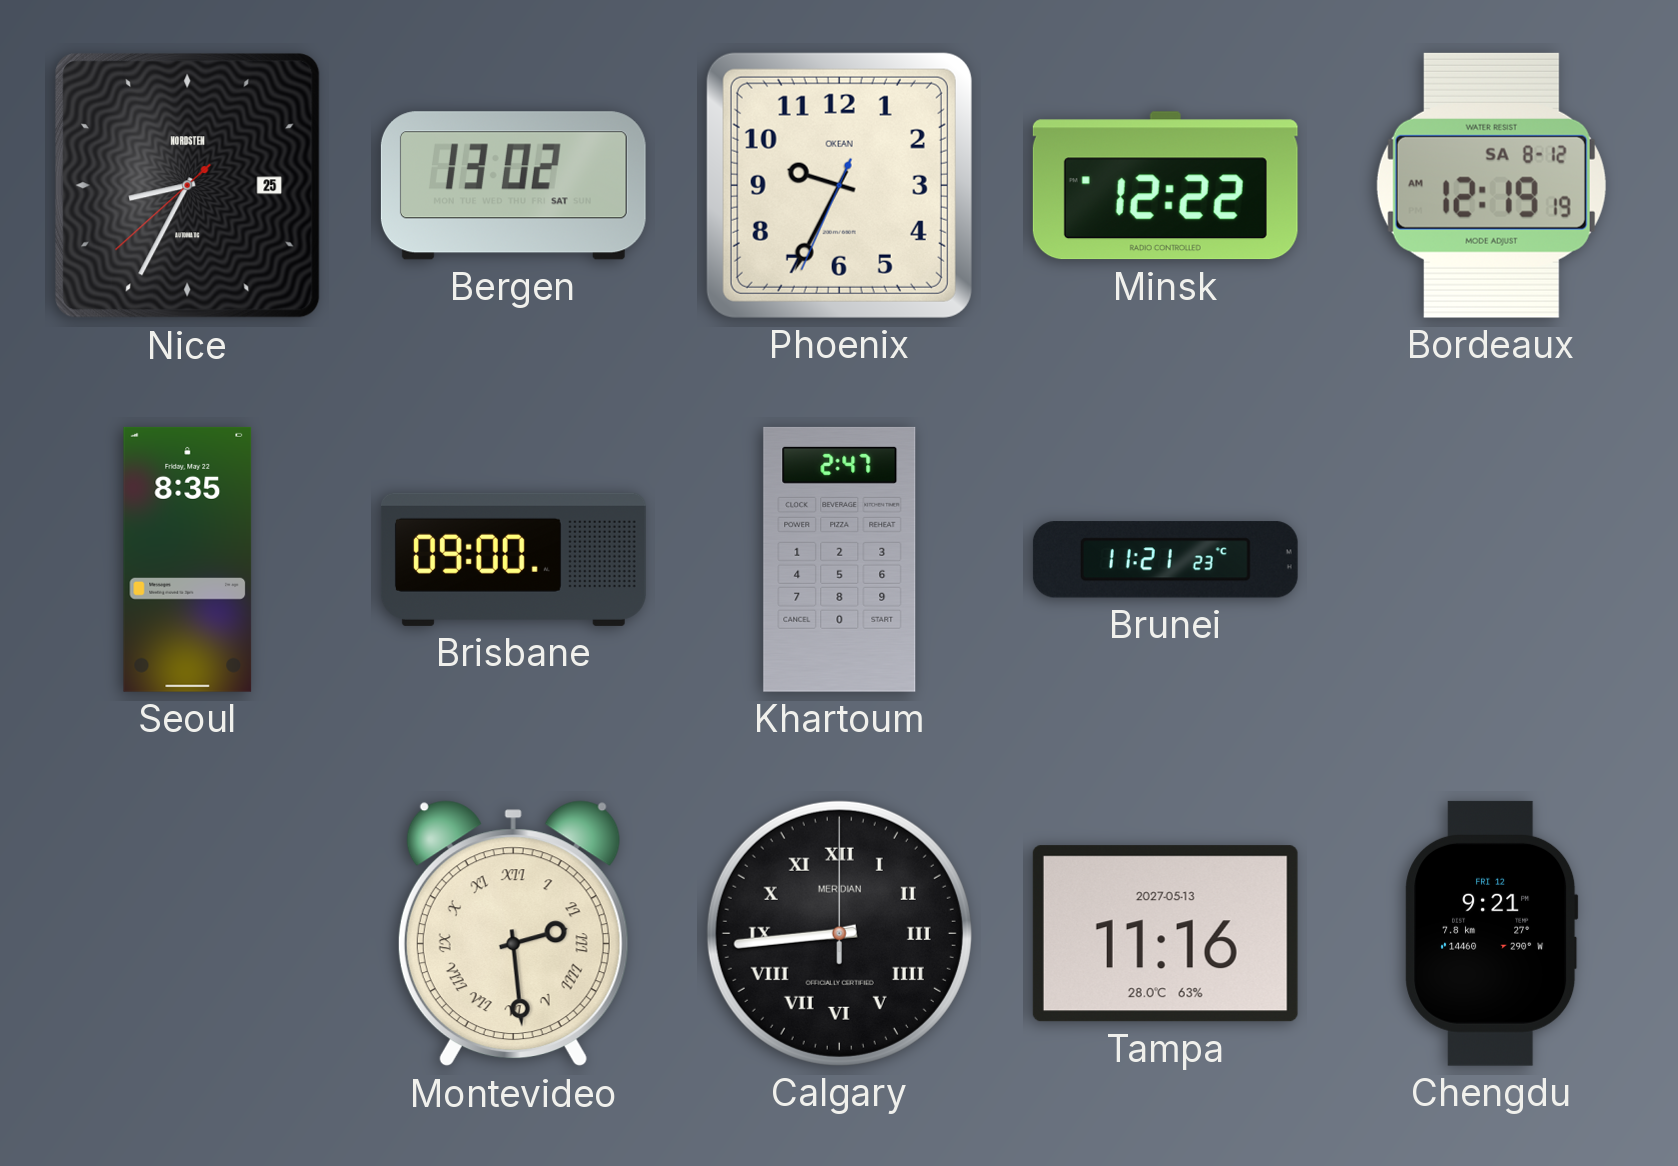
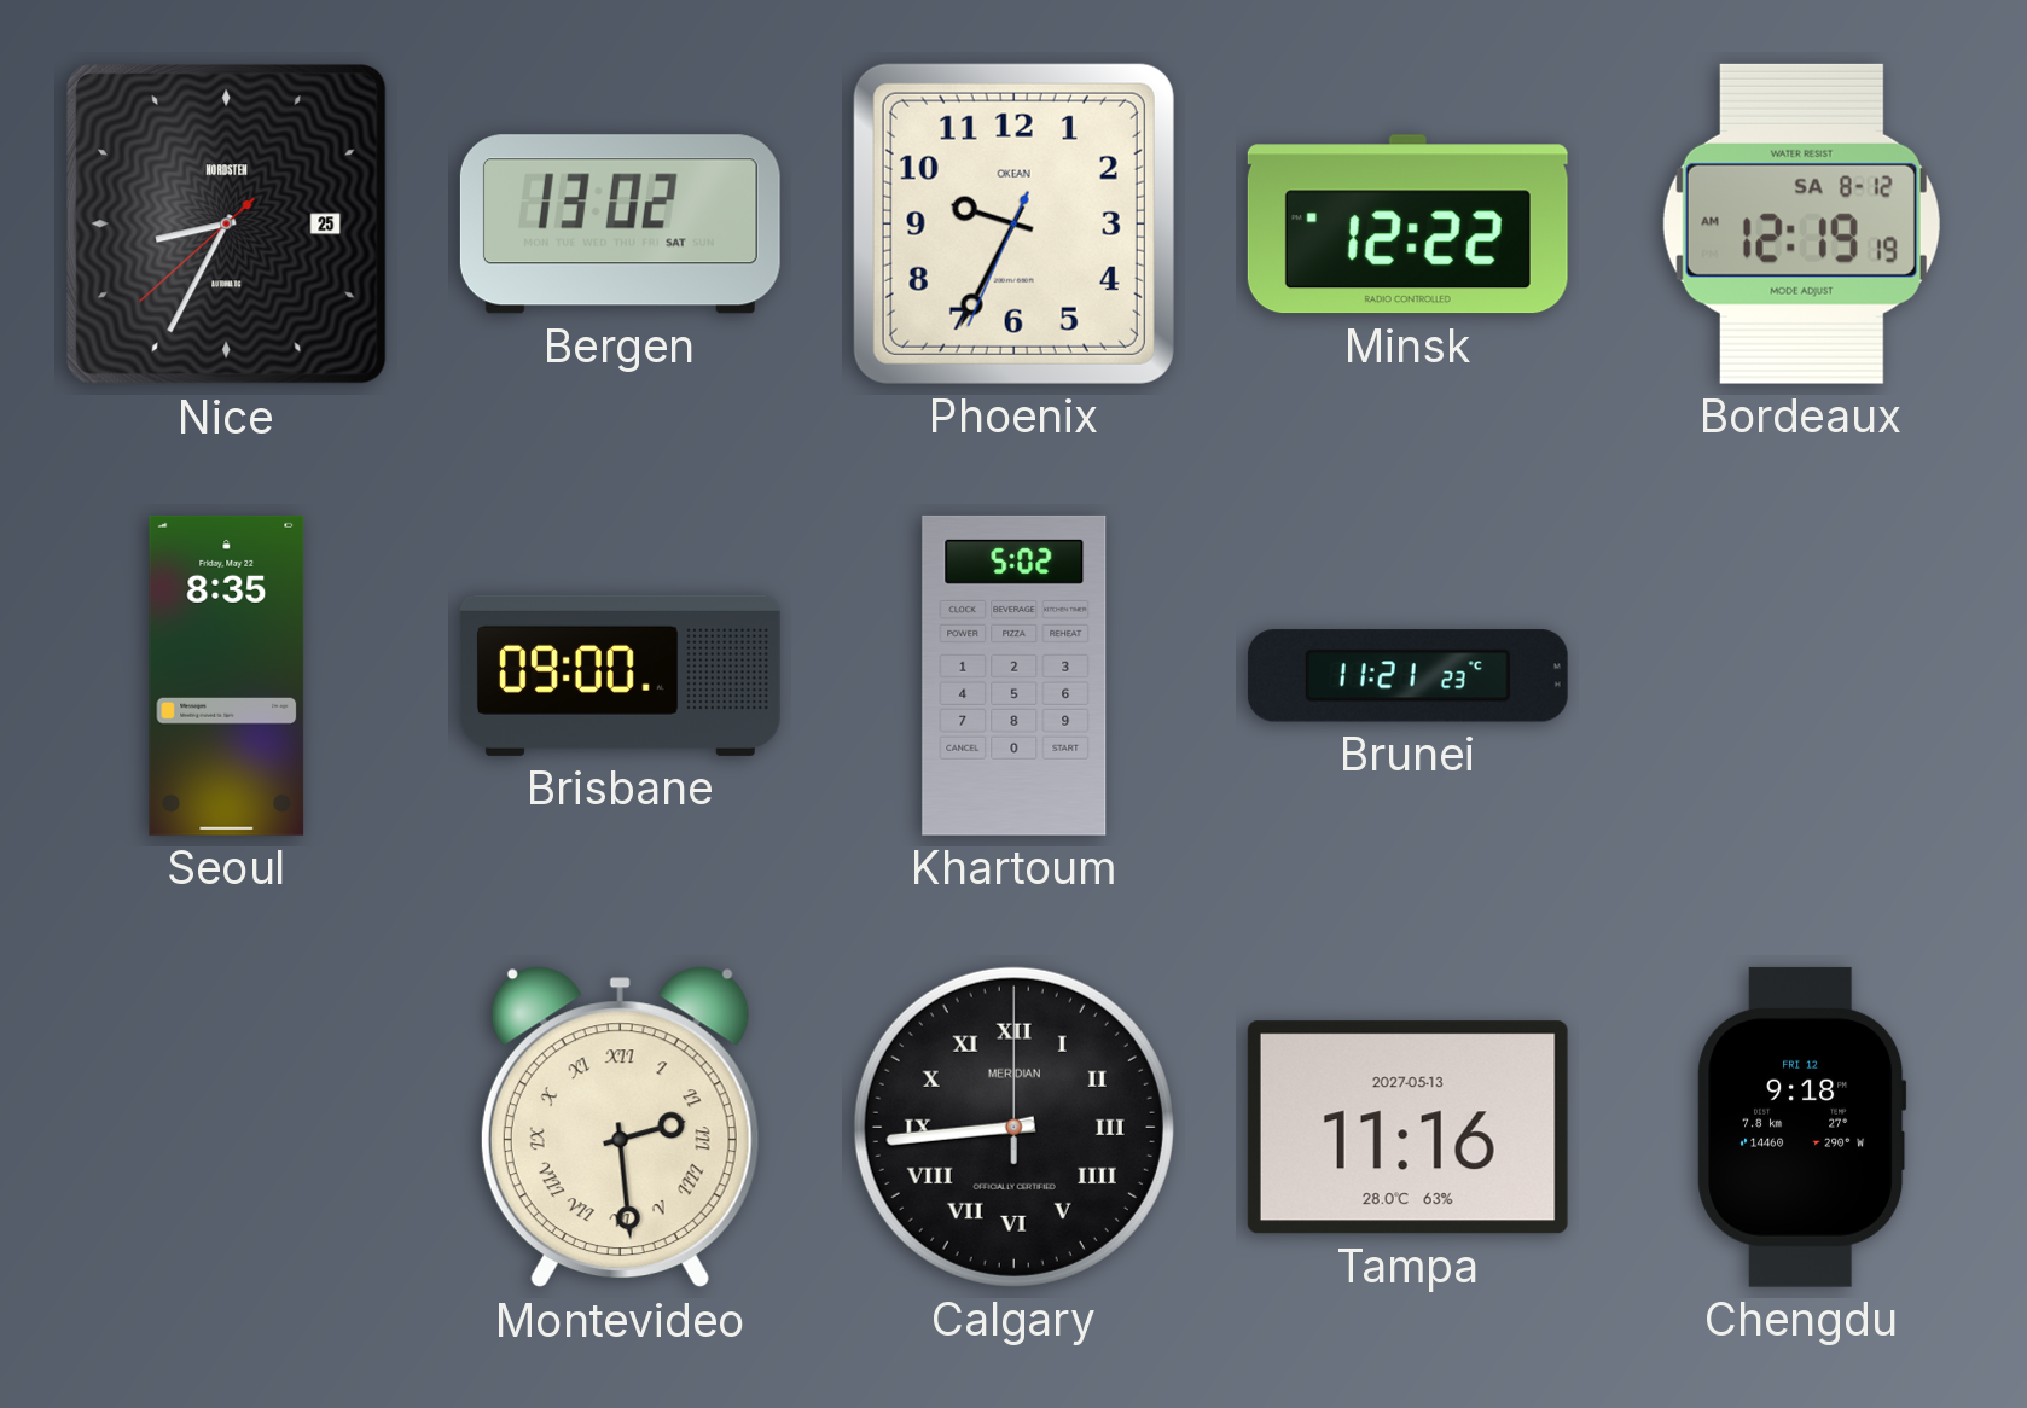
Khartoum: 2:47 -> 5:02
Chengdu: 9:21 -> 9:18
